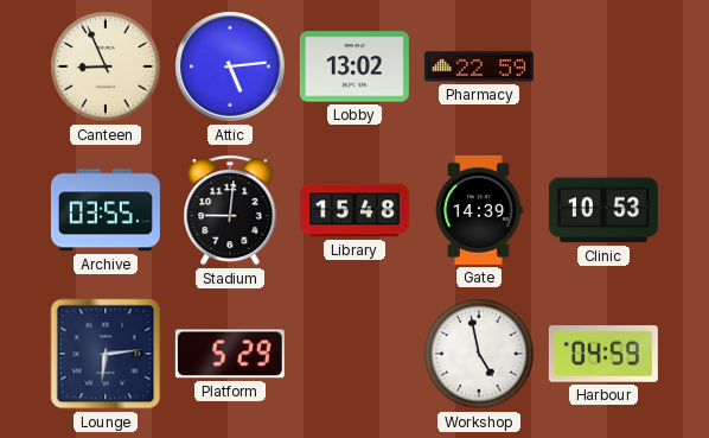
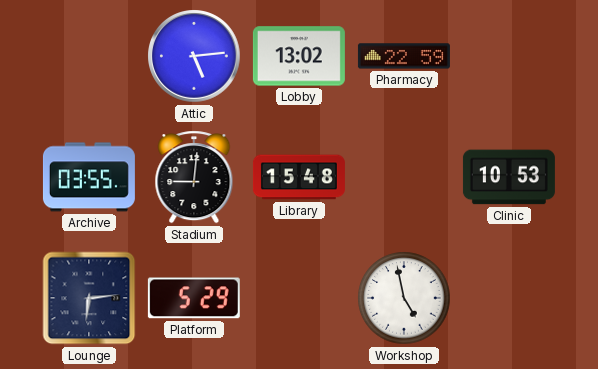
Canteen: 8:56 -> none
Gate: 14:39 -> none
Harbour: 04:59 -> none
